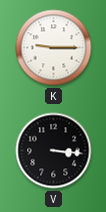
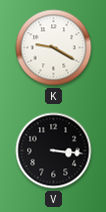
K: 9:15 -> 9:20
